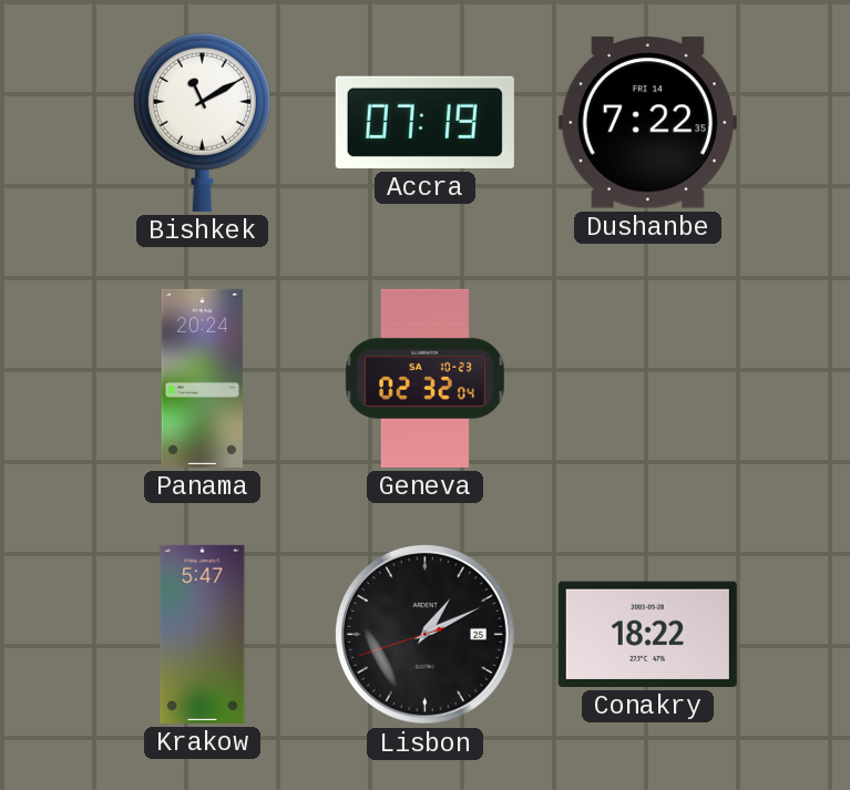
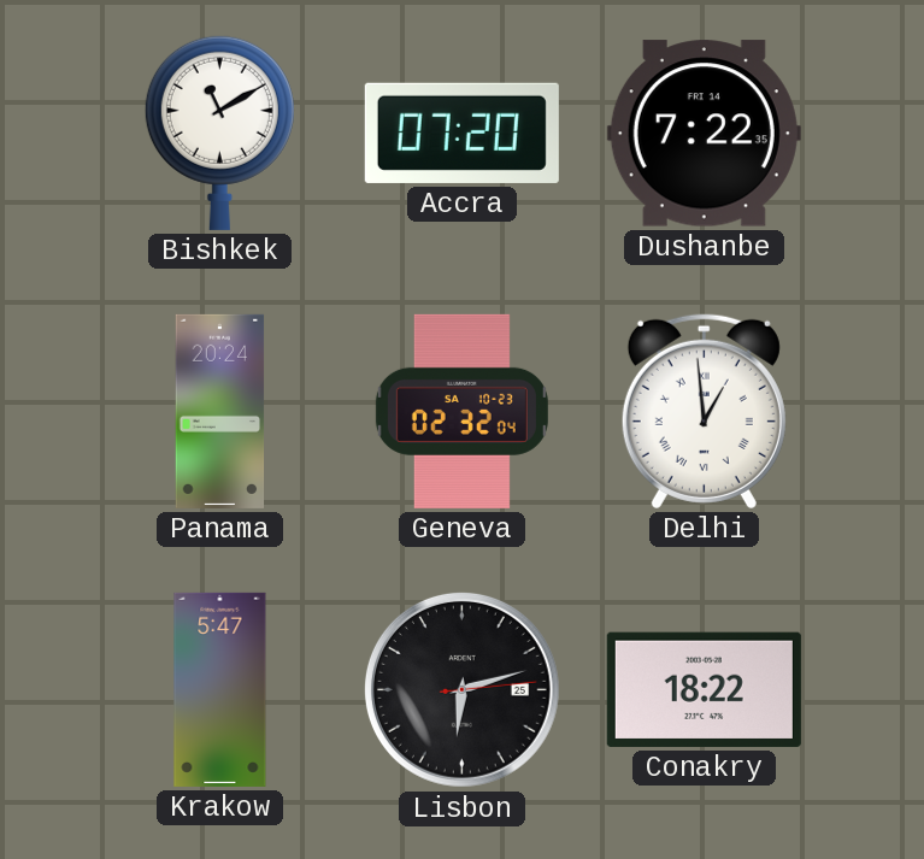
Accra: 07:19 -> 07:20
Delhi: none -> 12:59
Lisbon: 1:10 -> 6:12
